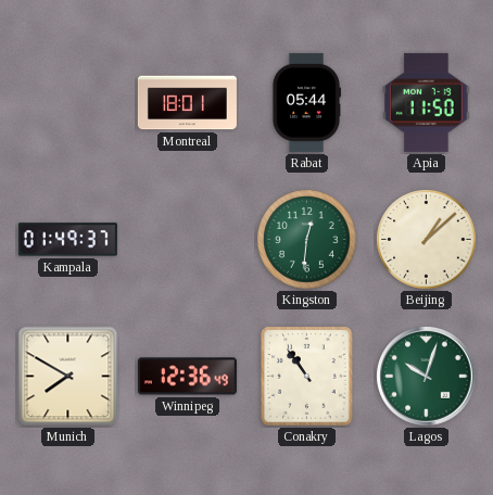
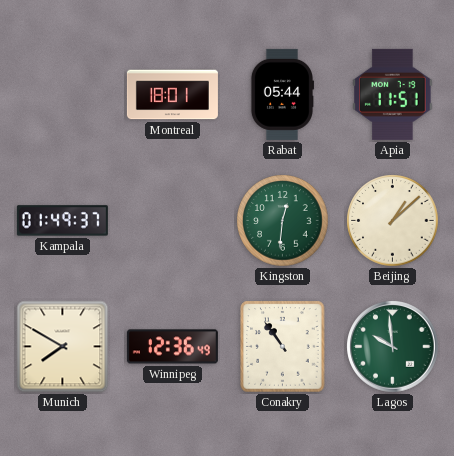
Apia: 11:50 -> 11:51
Lagos: 10:03 -> 9:59
